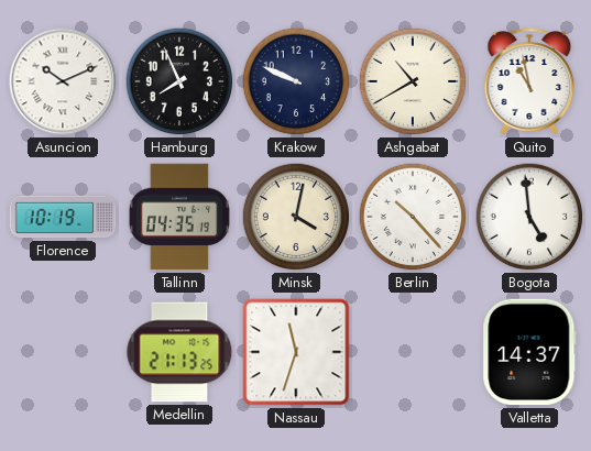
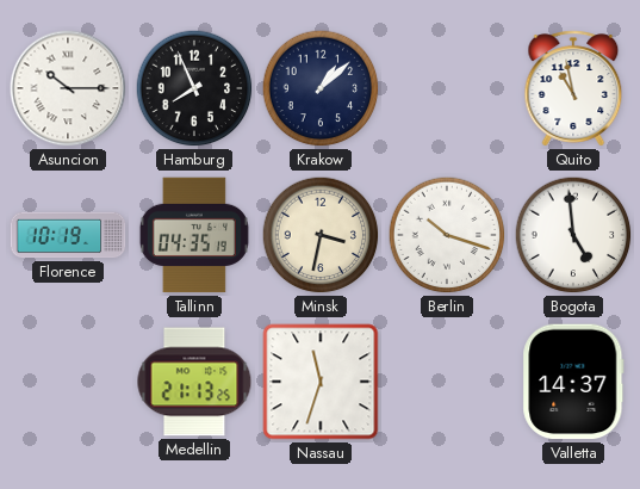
Asuncion: 10:11 -> 10:15
Krakow: 9:49 -> 1:08
Ashgabat: 10:40 -> none
Minsk: 4:02 -> 3:32
Berlin: 10:23 -> 10:18
